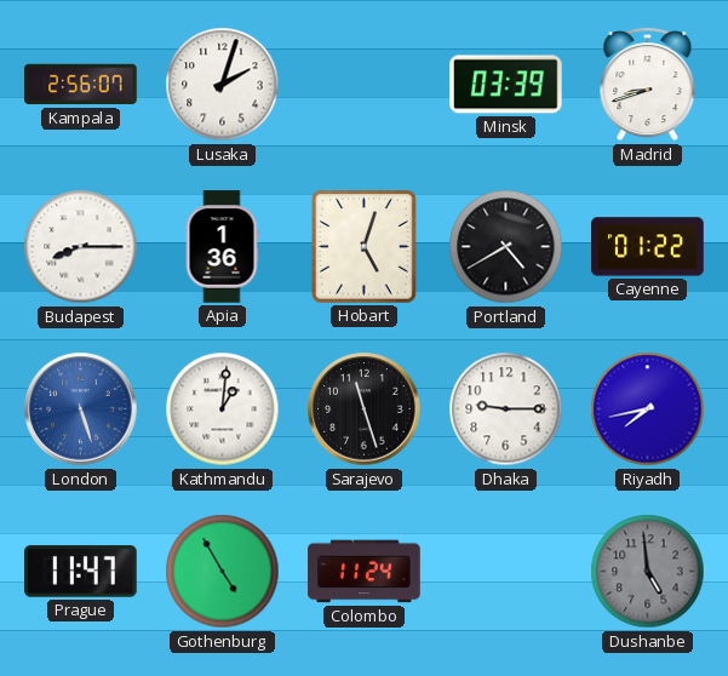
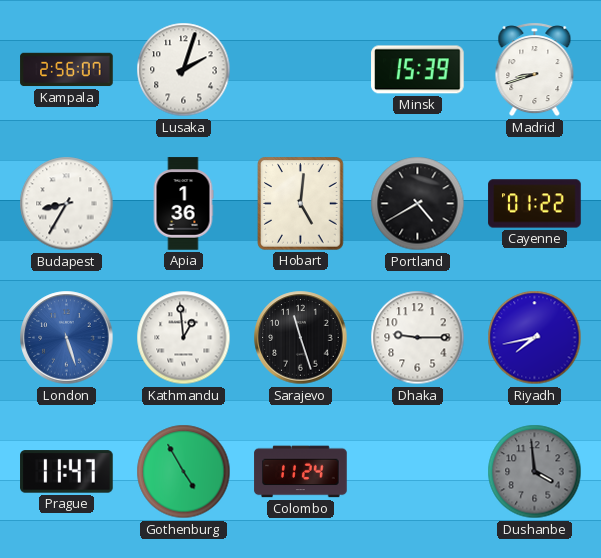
Minsk: 03:39 -> 15:39
Budapest: 8:15 -> 8:35
Hobart: 5:03 -> 5:01
Kathmandu: 1:01 -> 12:59
Dushanbe: 4:59 -> 3:59
